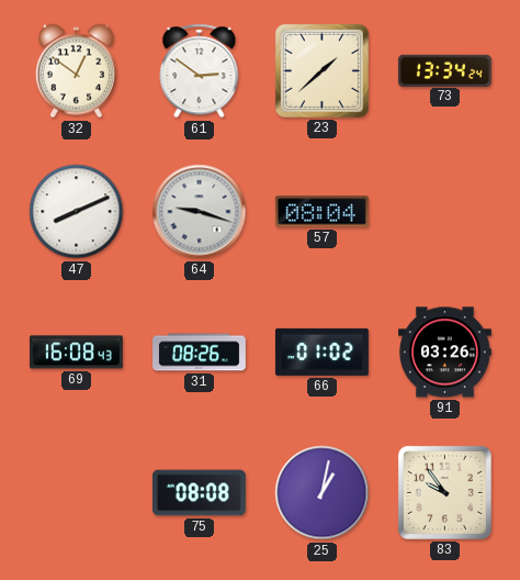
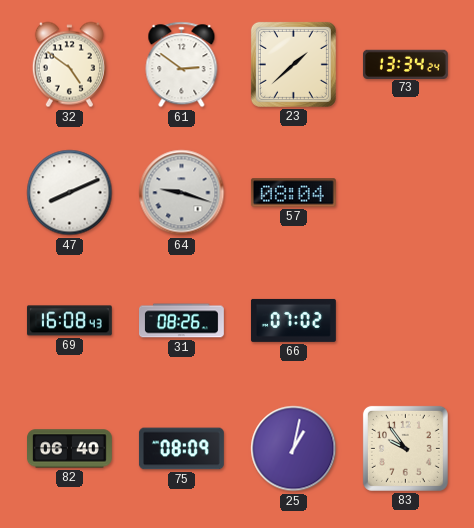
32: 12:51 -> 4:51
66: 01:02 -> 07:02
91: 03:26 -> none
82: none -> 06:40
75: 08:08 -> 08:09
